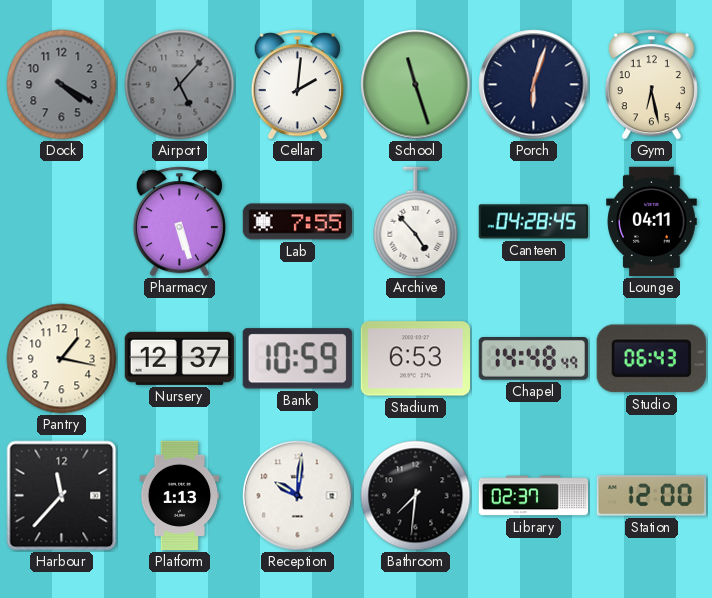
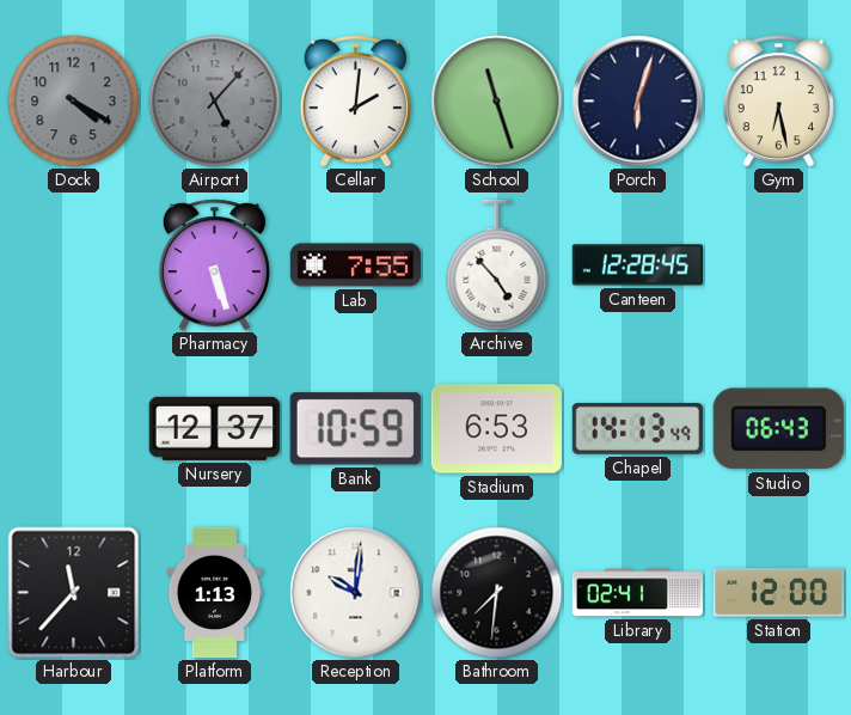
Canteen: 04:28 -> 12:28
Lounge: 04:11 -> none
Pantry: 1:17 -> none
Chapel: 14:48 -> 14:13
Library: 02:37 -> 02:41
